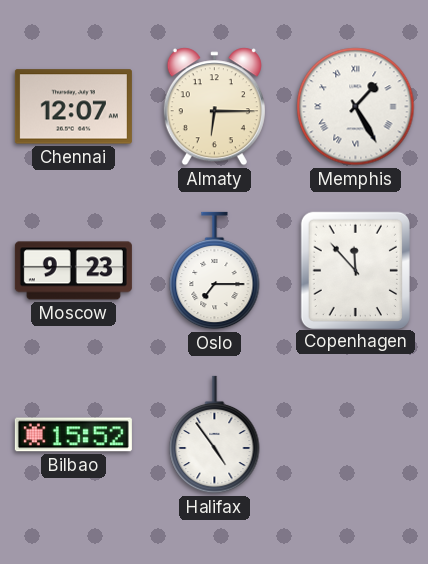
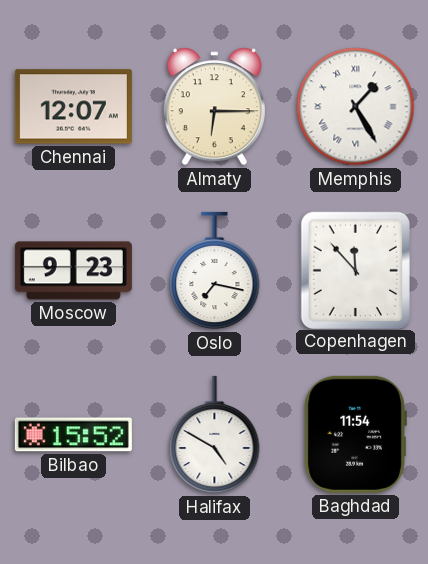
Oslo: 7:15 -> 7:17
Halifax: 4:54 -> 4:50
Baghdad: none -> 11:54
